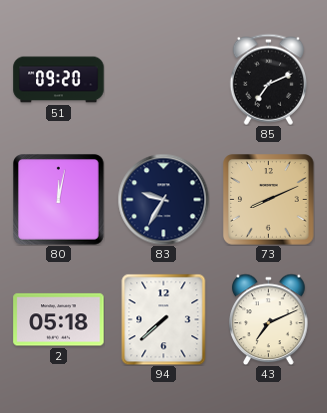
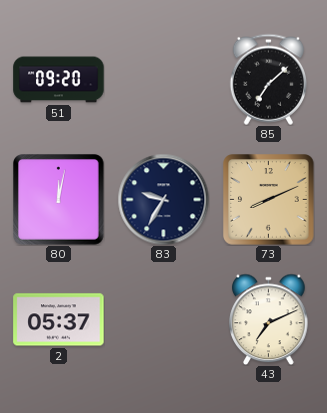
85: 7:11 -> 7:08
2: 05:18 -> 05:37
94: 7:38 -> none
